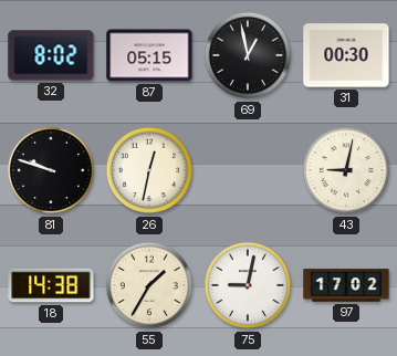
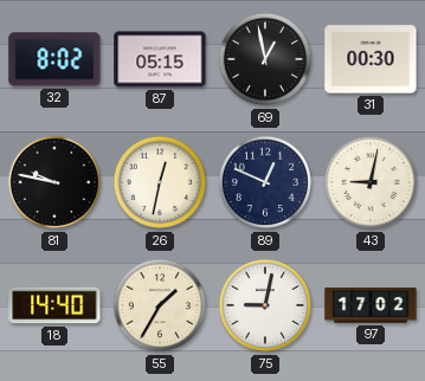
81: 9:48 -> 9:47
89: none -> 12:49
18: 14:38 -> 14:40
